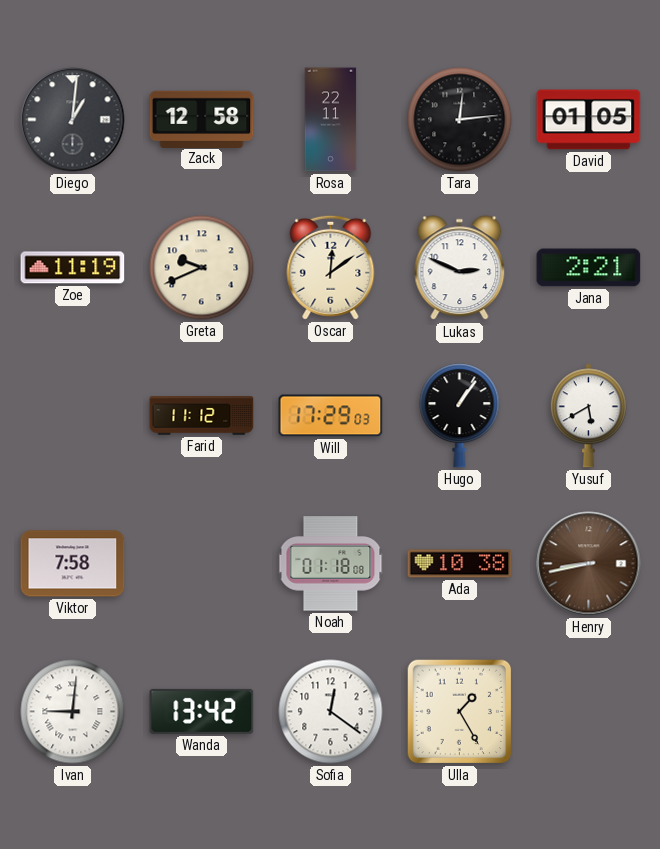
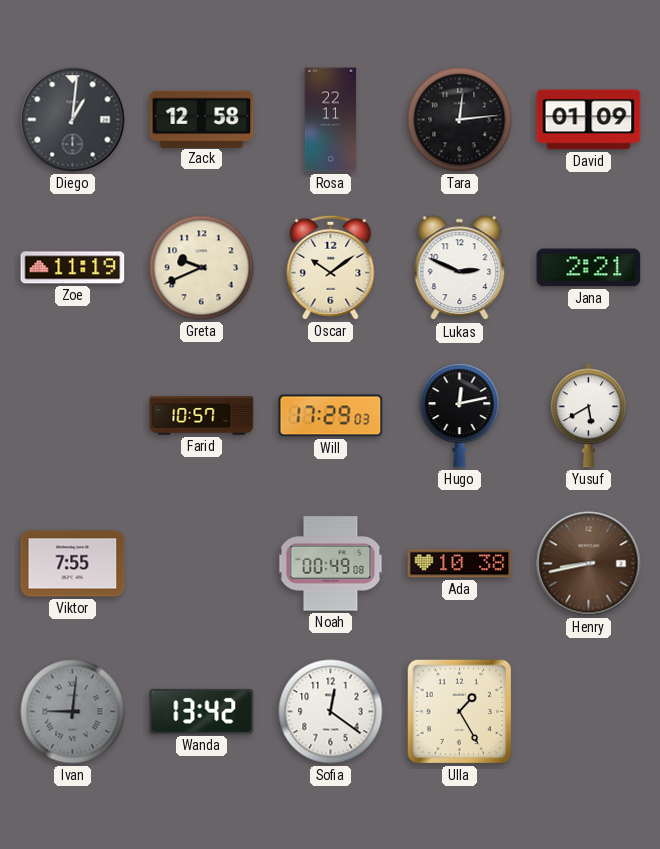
David: 01:05 -> 01:09
Oscar: 12:09 -> 10:09
Farid: 11:12 -> 10:57
Hugo: 1:06 -> 12:13
Viktor: 7:58 -> 7:55
Noah: 01:18 -> 00:49
Ivan dial: white -> grey
